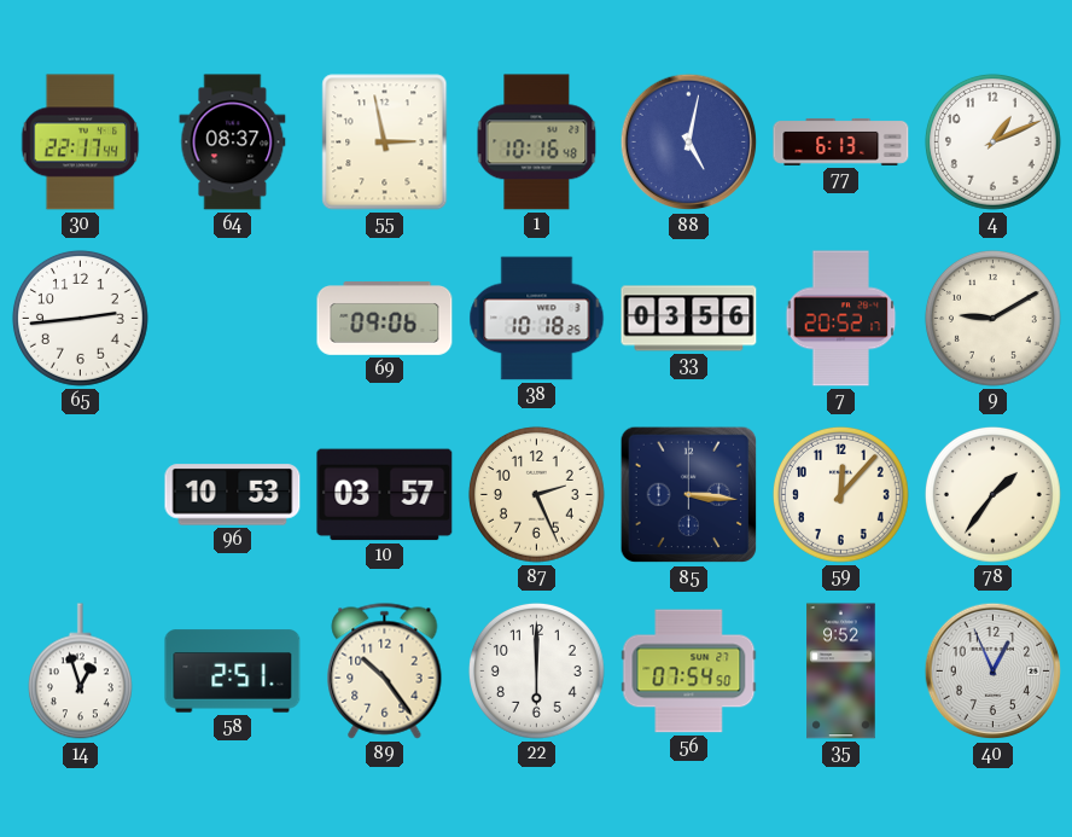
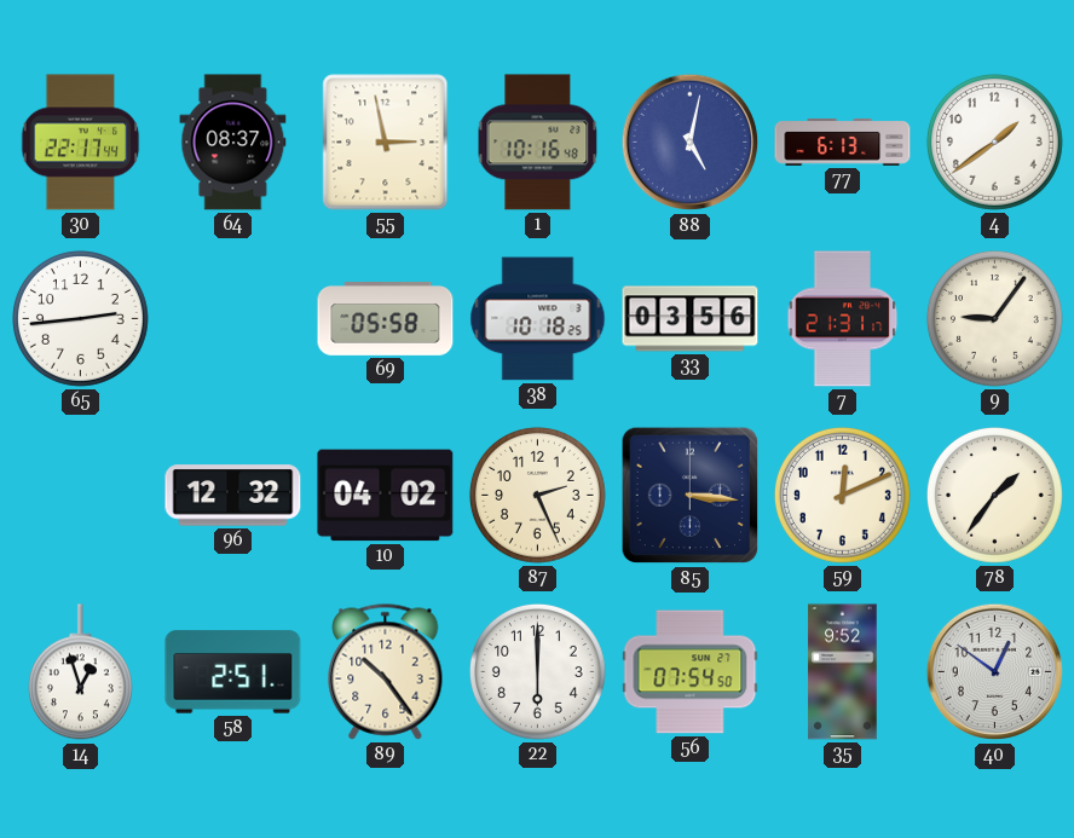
4: 1:11 -> 1:39
69: 09:06 -> 05:58
7: 20:52 -> 21:31
9: 9:10 -> 9:06
96: 10:53 -> 12:32
10: 03:57 -> 04:02
59: 12:07 -> 12:11
40: 12:56 -> 12:51
